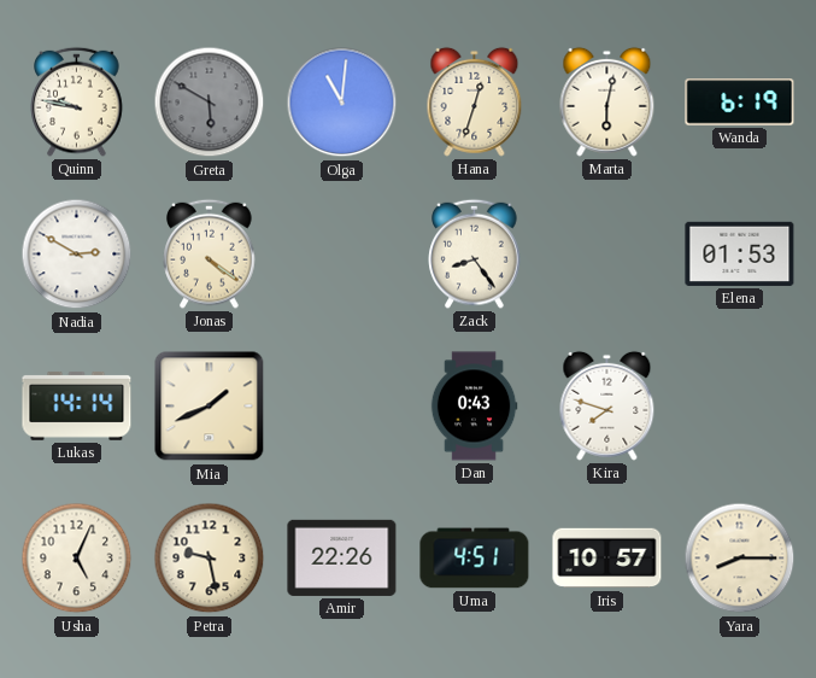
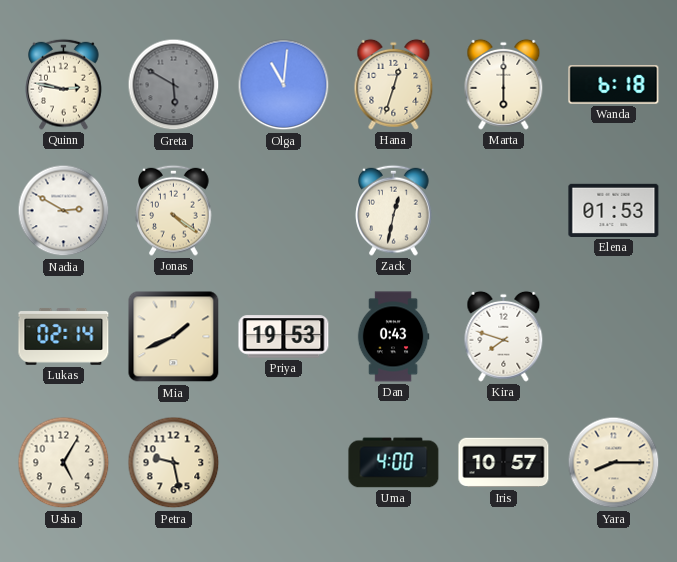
Quinn: 9:47 -> 2:47
Marta: 6:02 -> 6:00
Wanda: 6:19 -> 6:18
Zack: 8:24 -> 12:32
Lukas: 14:14 -> 02:14
Priya: none -> 19:53
Usha: 5:04 -> 5:05
Amir: 22:26 -> none
Uma: 4:51 -> 4:00
